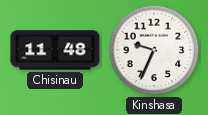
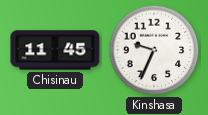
Chisinau: 11:48 -> 11:45
